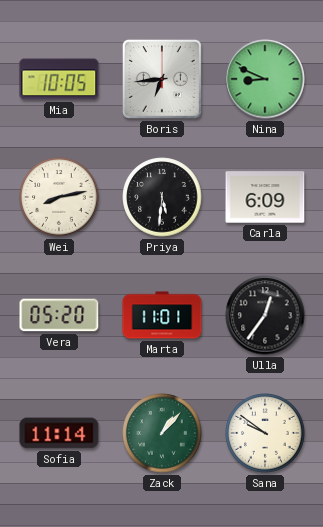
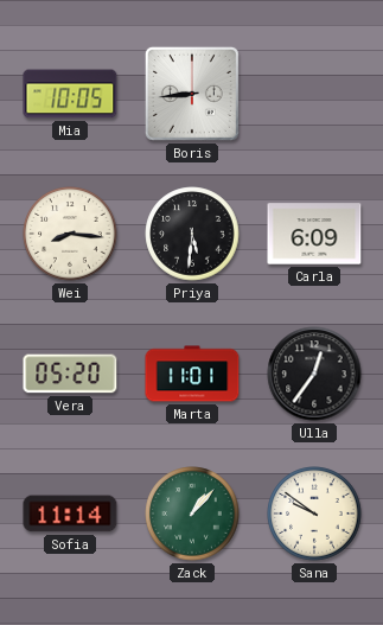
Boris: 6:44 -> 8:44
Nina: 8:49 -> none
Wei: 8:13 -> 8:16
